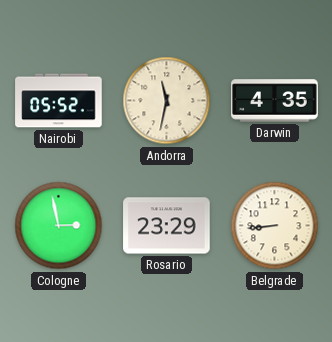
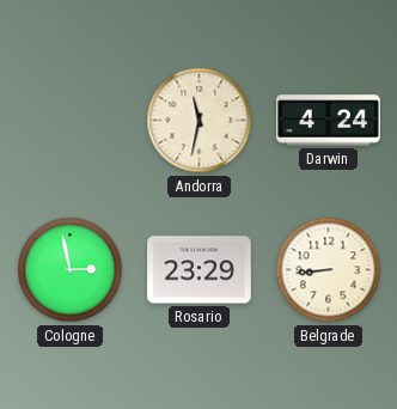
Nairobi: 05:52 -> none
Darwin: 4:35 -> 4:24
